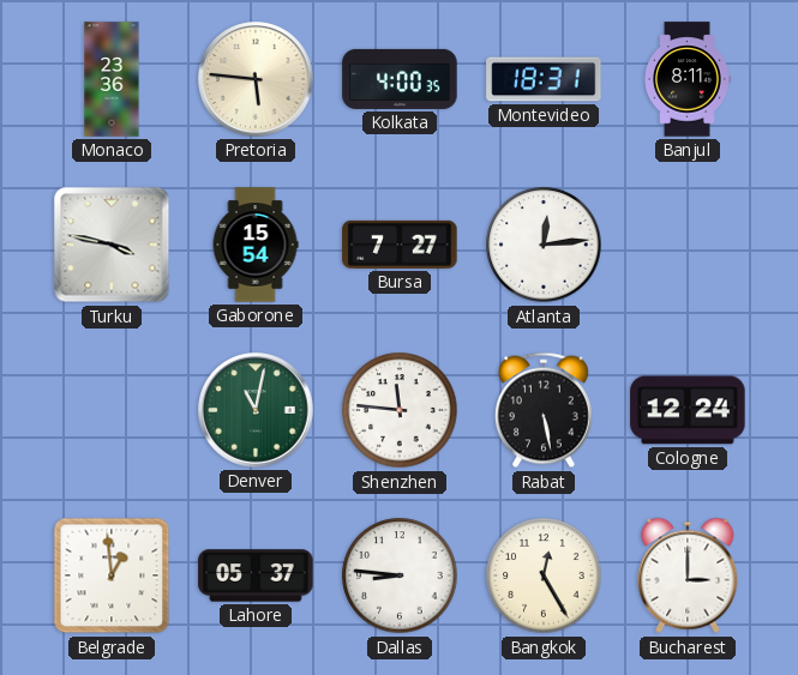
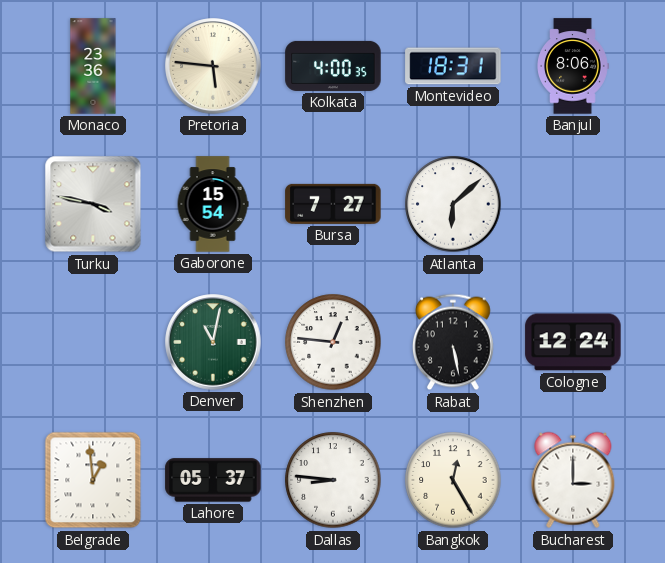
Banjul: 8:11 -> 8:06
Atlanta: 12:14 -> 6:08
Shenzhen: 11:46 -> 12:46
